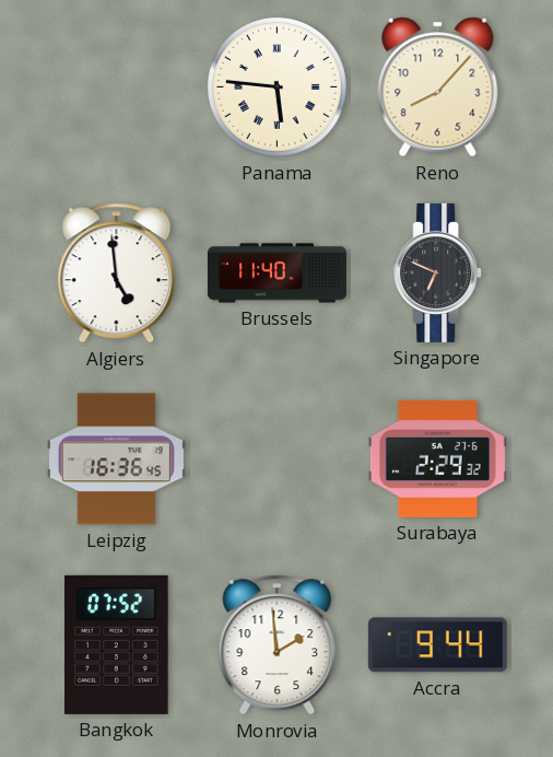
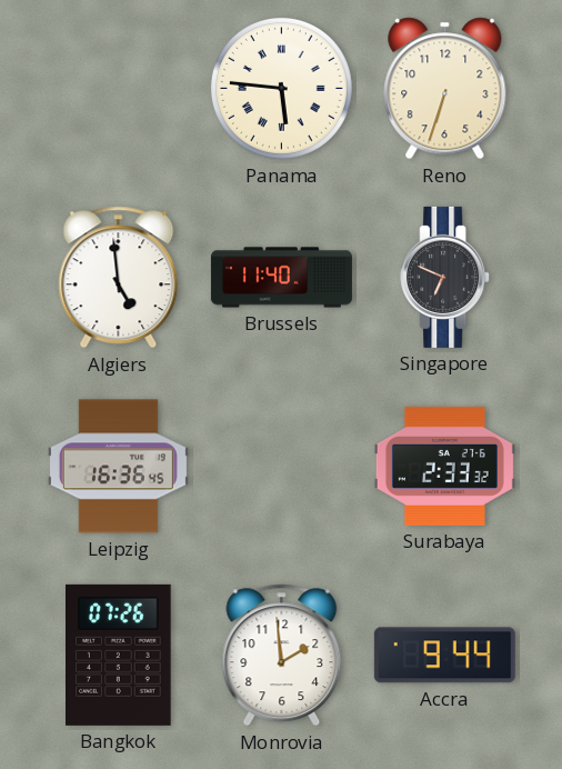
Reno: 8:07 -> 6:33
Surabaya: 2:29 -> 2:33
Bangkok: 07:52 -> 07:26
